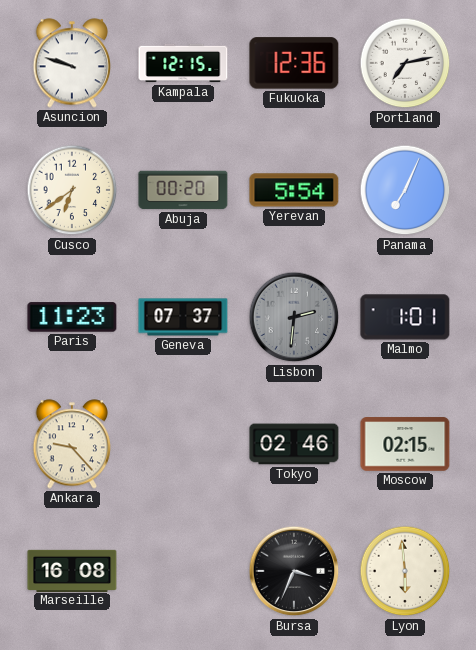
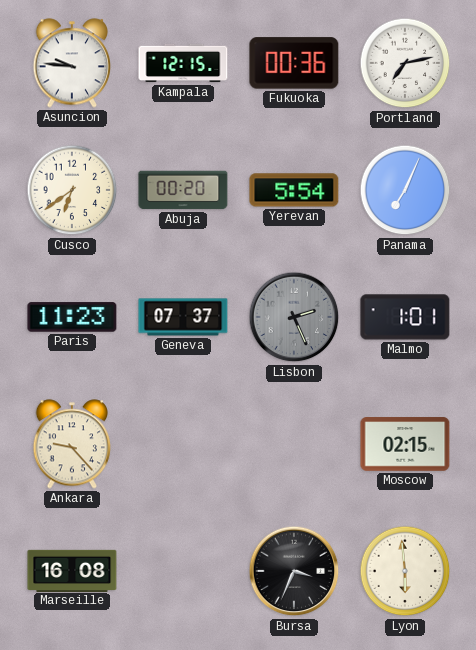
Asuncion: 9:48 -> 9:46
Fukuoka: 12:36 -> 00:36
Lisbon: 2:31 -> 2:26
Tokyo: 02:46 -> none
